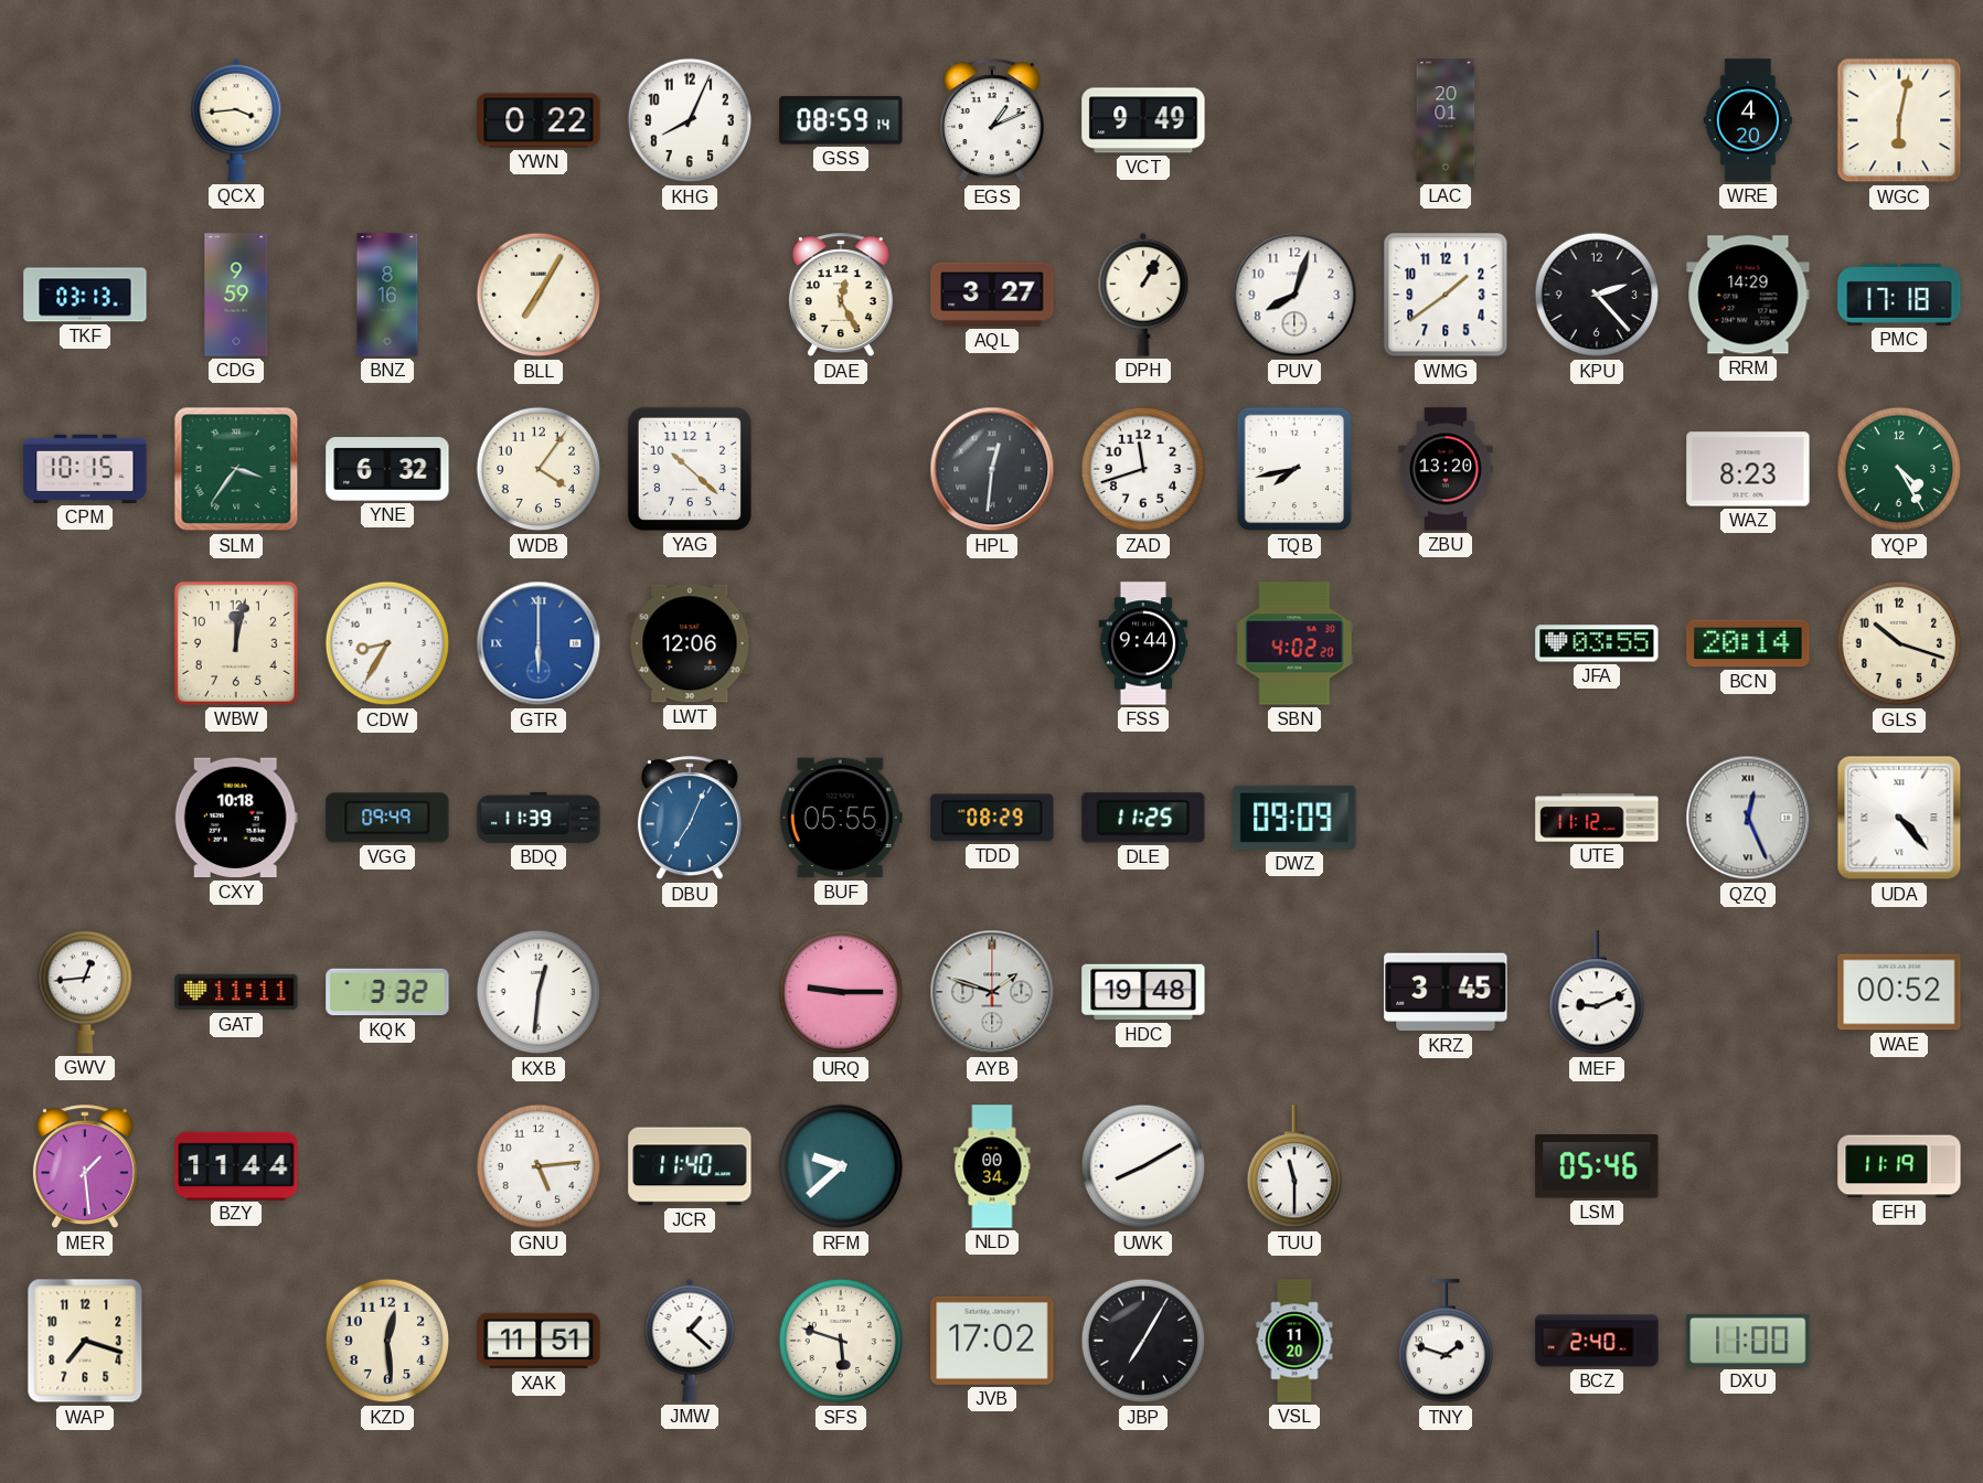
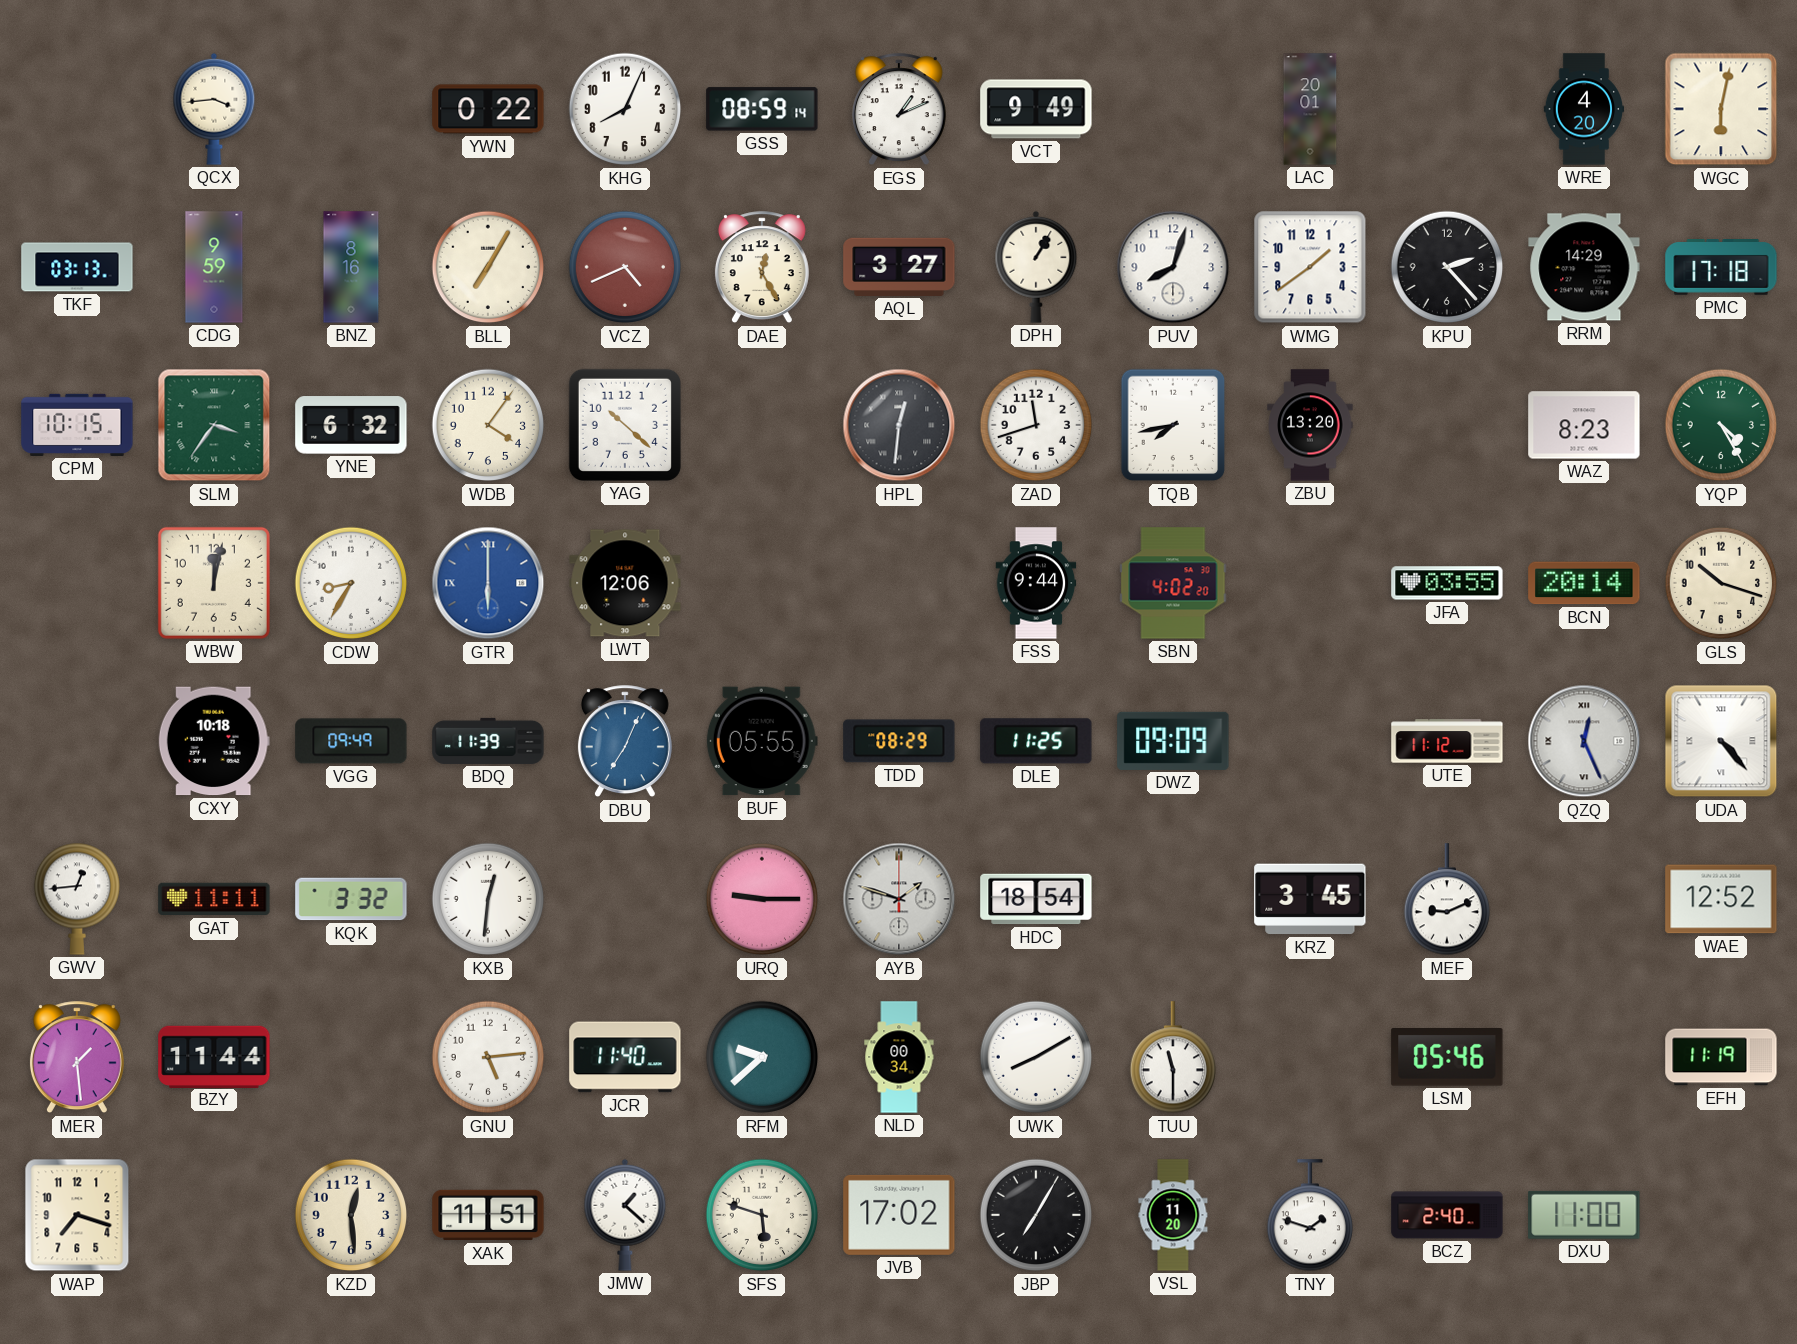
VCZ: none -> 4:41
HDC: 19:48 -> 18:54
WAE: 00:52 -> 12:52
